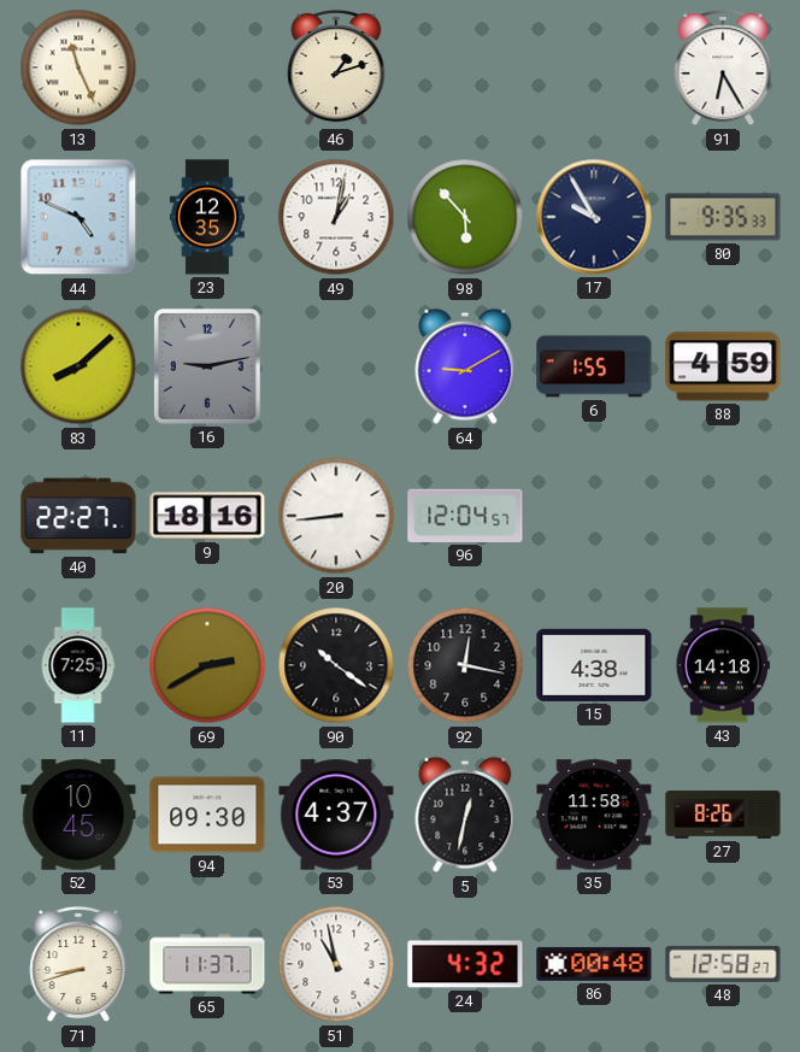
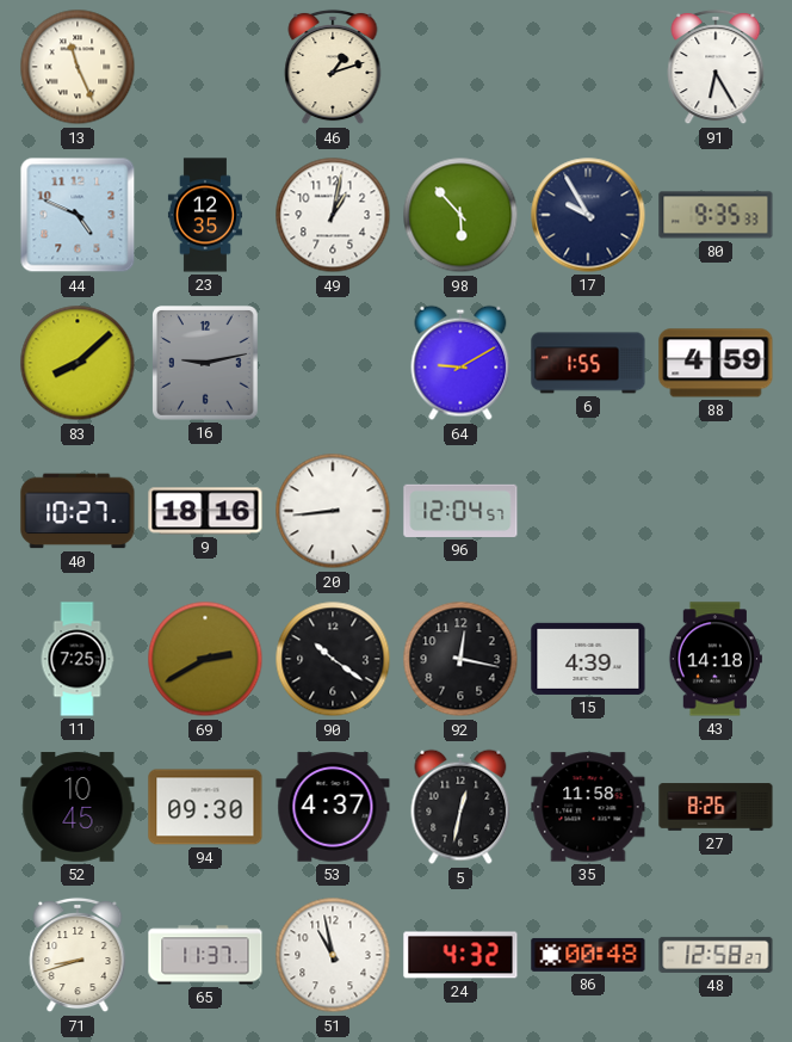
40: 22:27 -> 10:27
15: 4:38 -> 4:39
